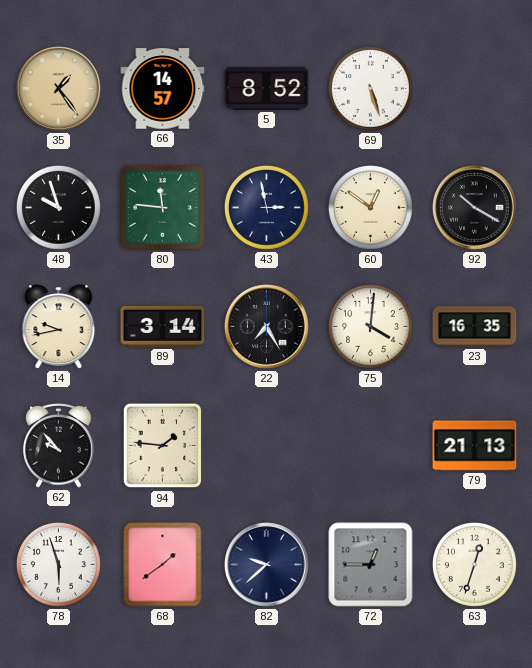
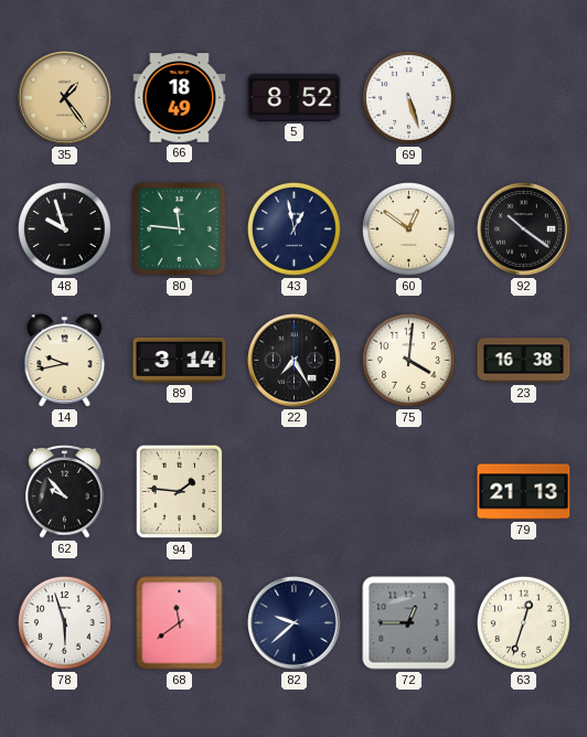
66: 14:57 -> 18:49
43: 2:58 -> 12:58
92: 10:20 -> 10:21
23: 16:35 -> 16:38
68: 1:39 -> 11:39
